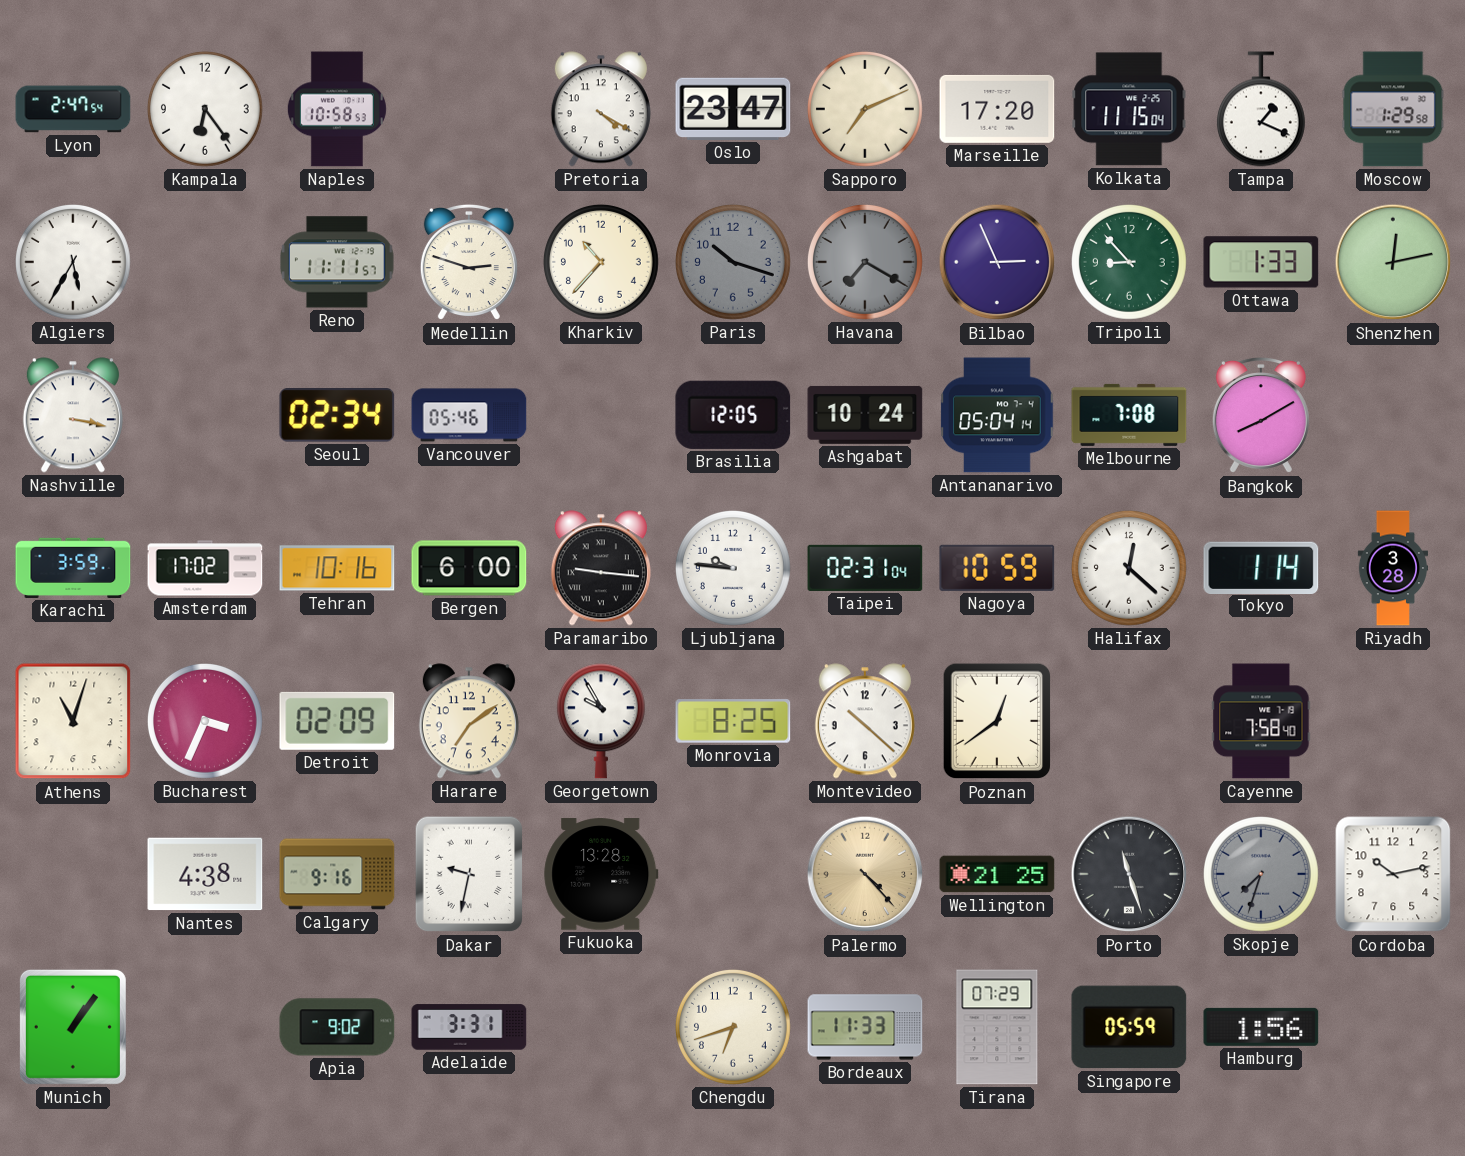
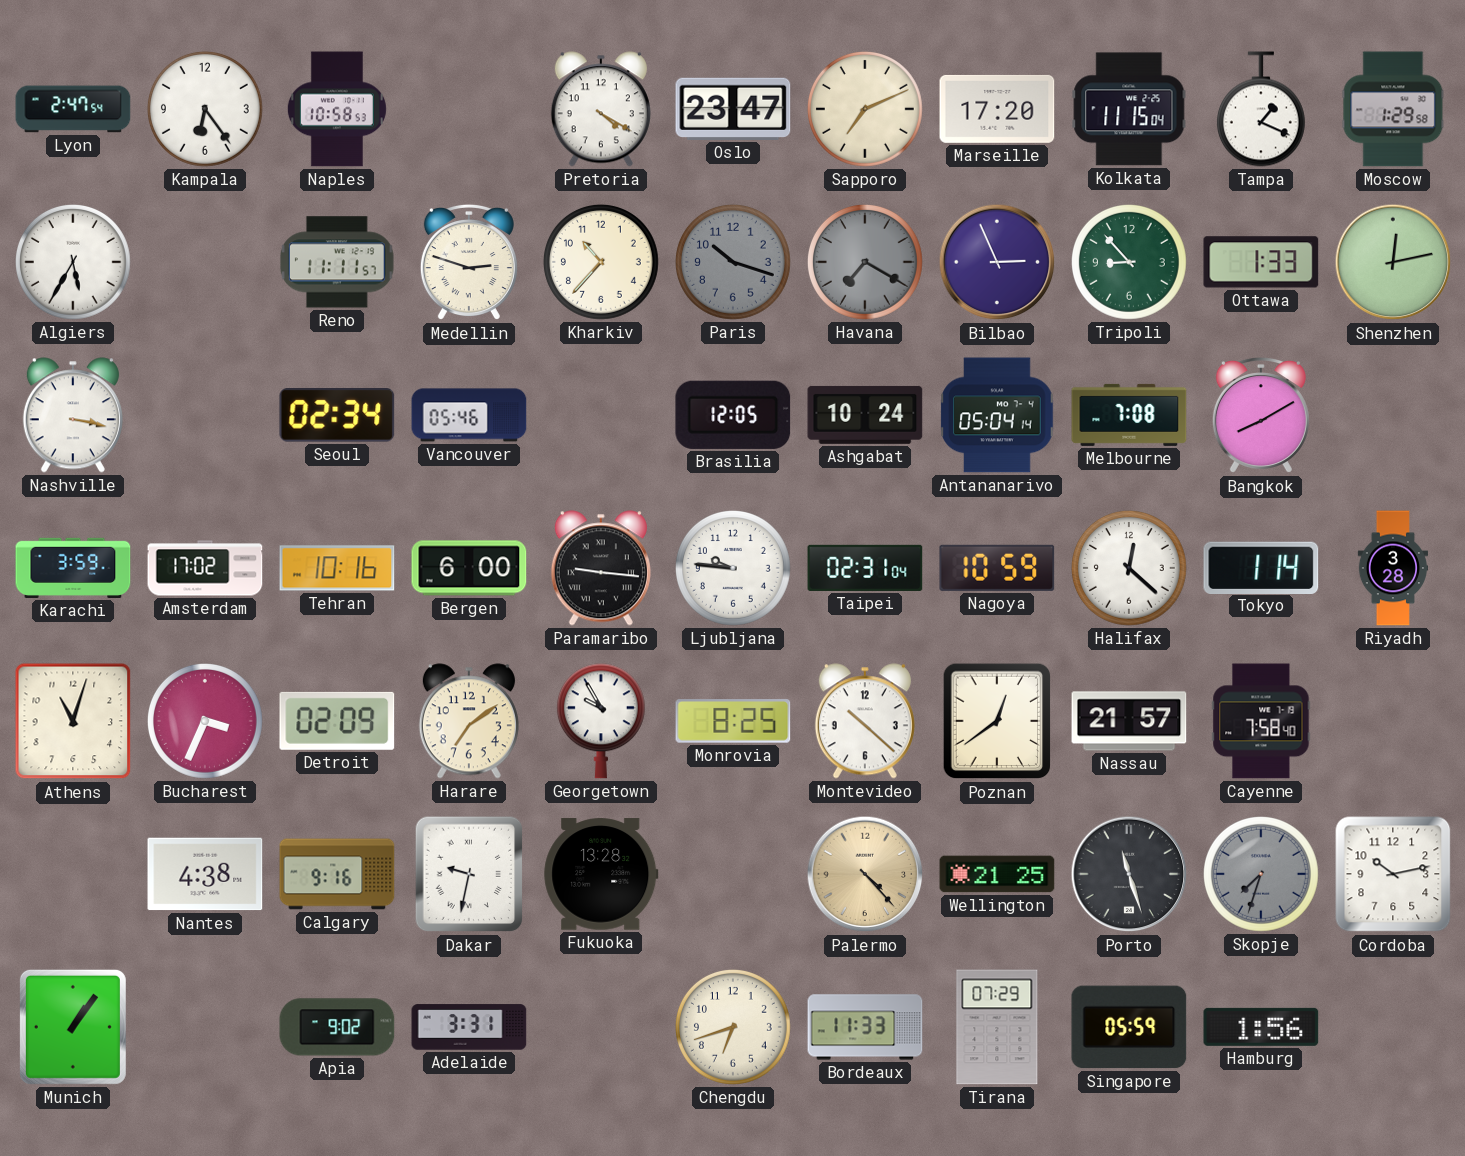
Nassau: none -> 21:57
